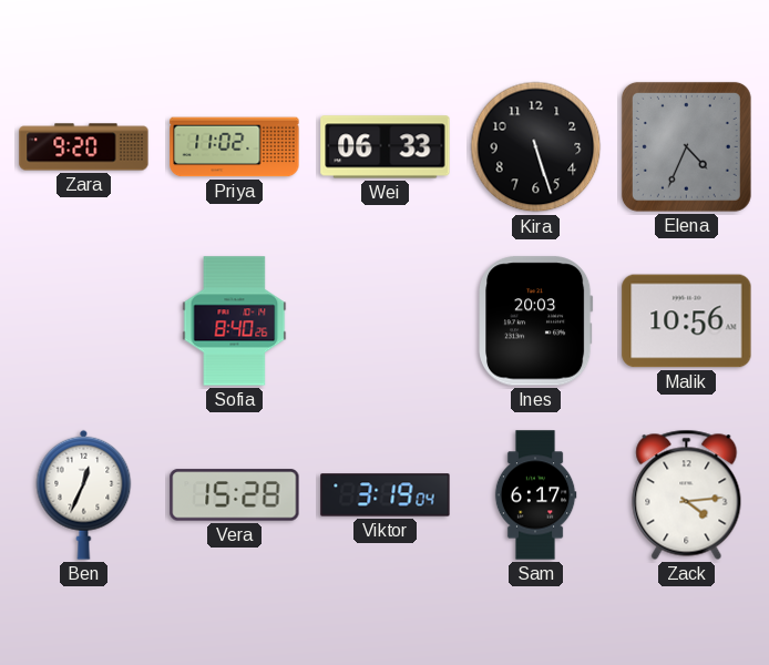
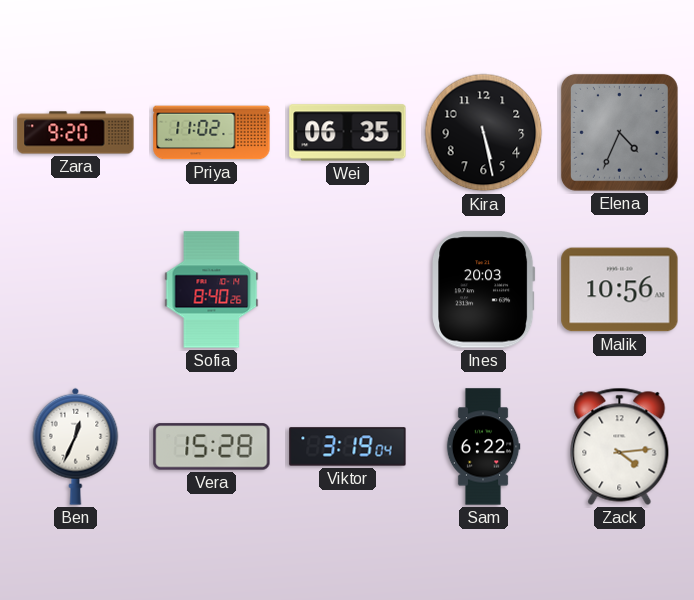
Wei: 06:33 -> 06:35
Kira: 5:27 -> 5:28
Sam: 6:17 -> 6:22
